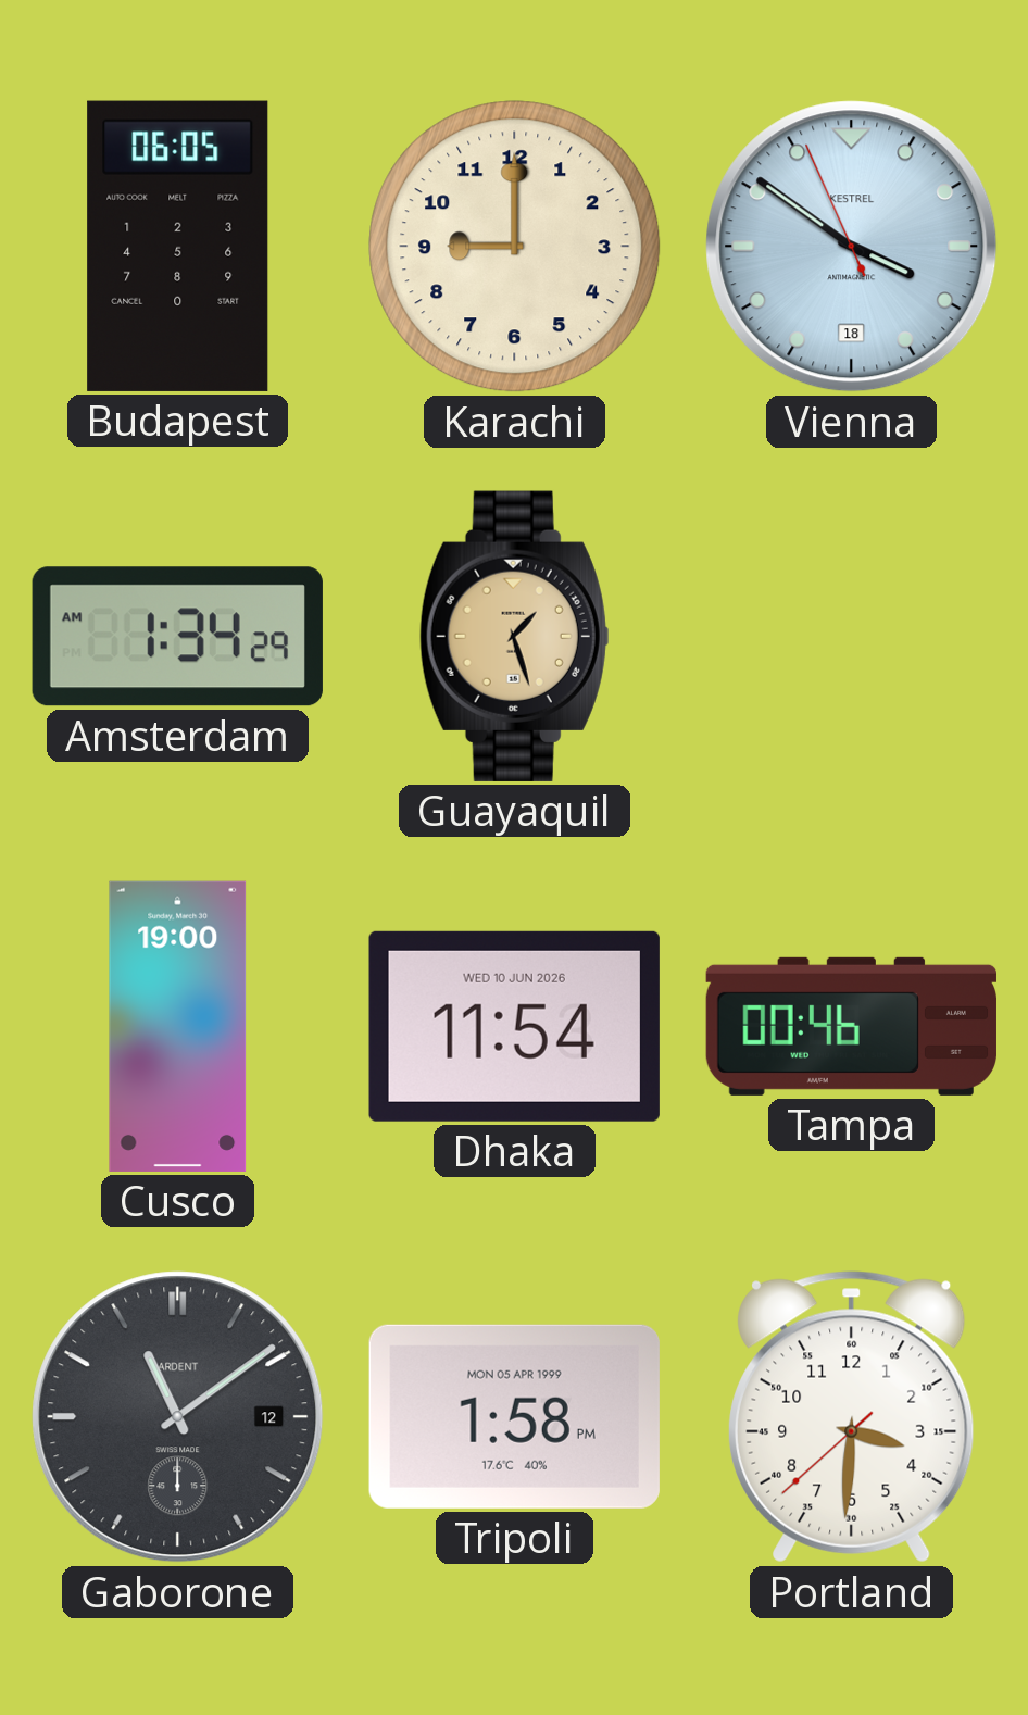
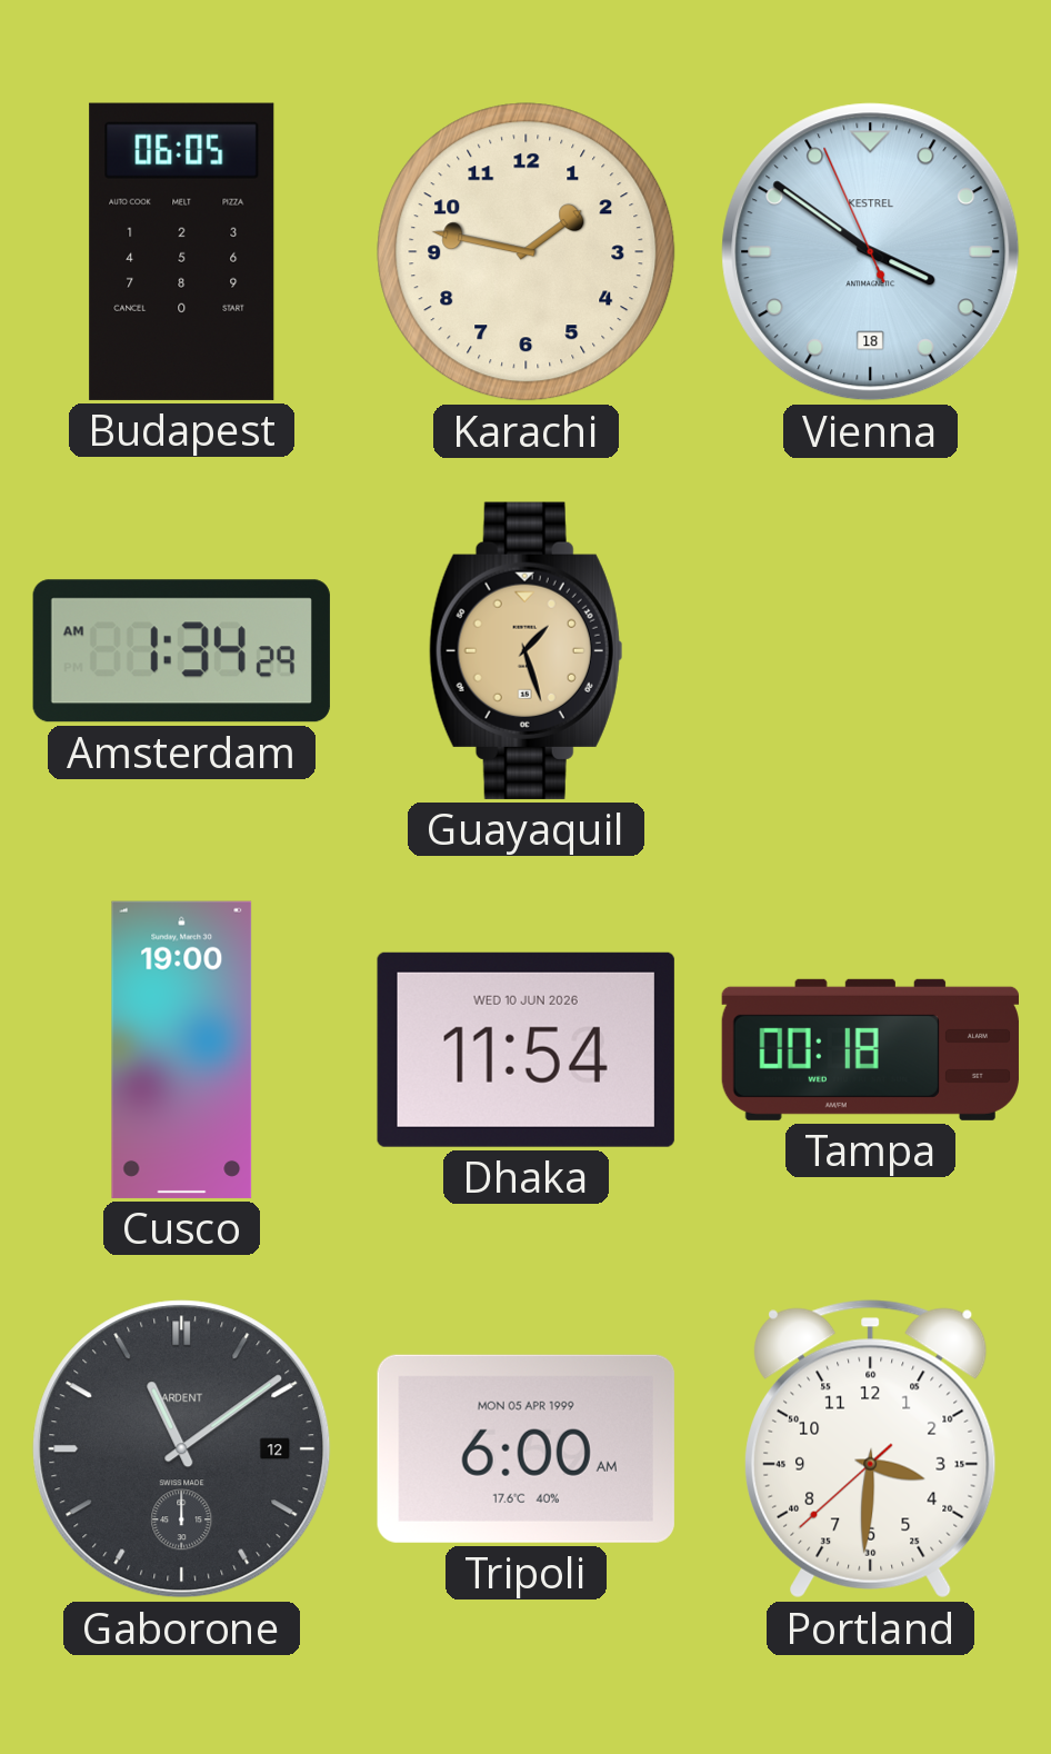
Karachi: 9:00 -> 1:47
Tampa: 00:46 -> 00:18
Tripoli: 1:58 -> 6:00
